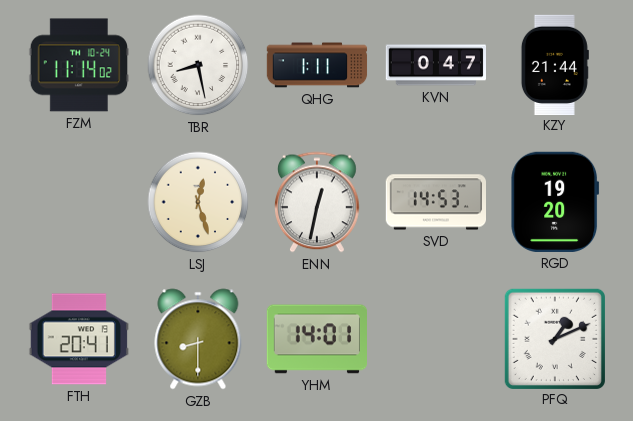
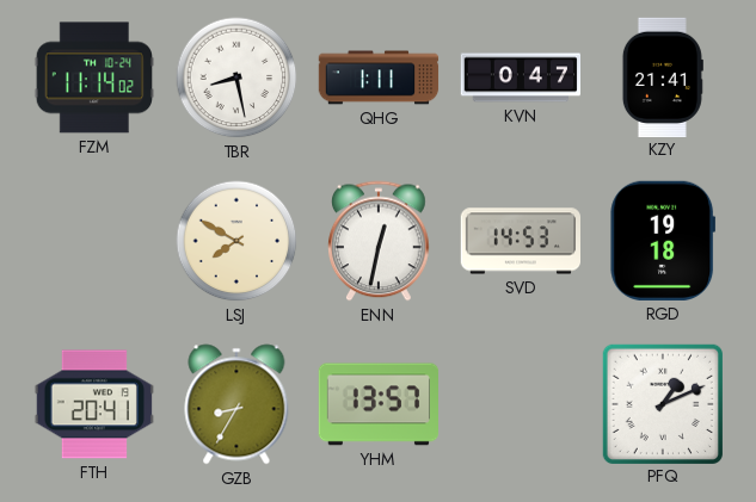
KZY: 21:44 -> 21:41
LSJ: 12:27 -> 7:50
RGD: 19:20 -> 19:18
GZB: 8:30 -> 8:35
YHM: 14:01 -> 13:57
